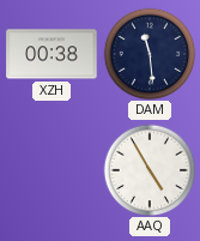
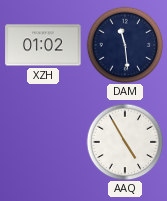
XZH: 00:38 -> 01:02
